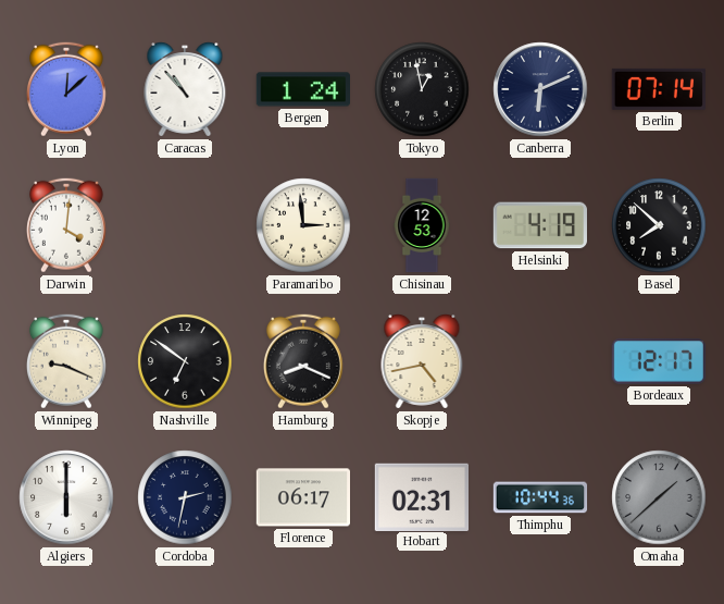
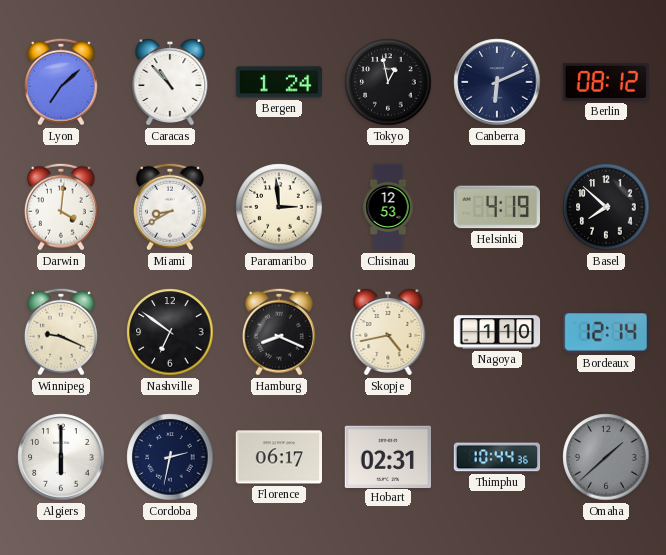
Lyon: 12:08 -> 7:08
Berlin: 07:14 -> 08:12
Miami: none -> 8:40
Nagoya: none -> 1:10
Bordeaux: 12:17 -> 12:14
